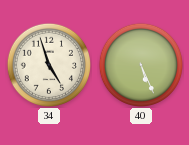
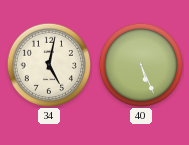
34: 4:57 -> 5:02
